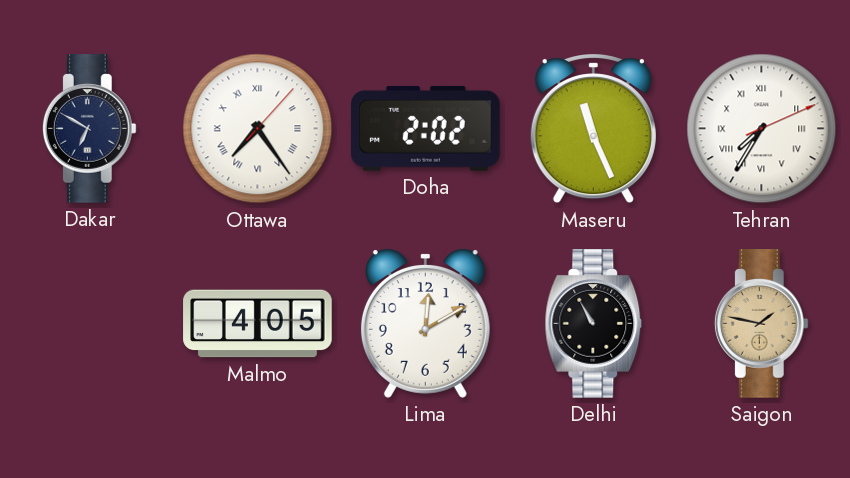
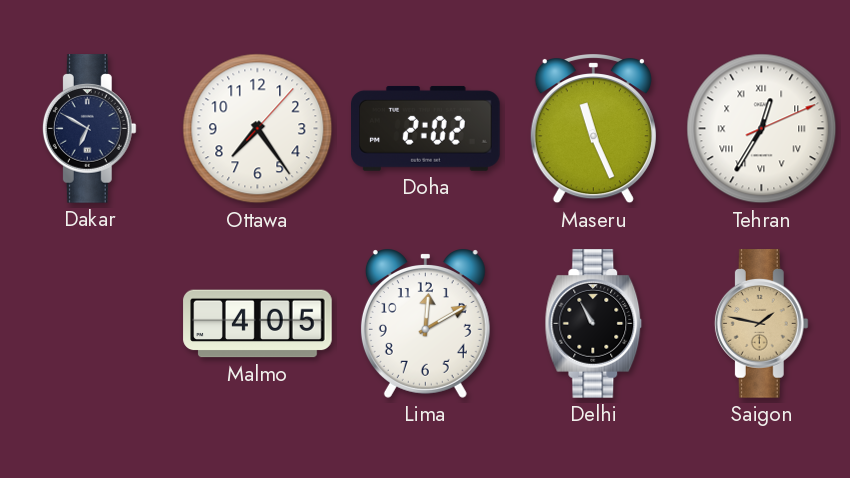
Ottawa numerals: Roman -> Arabic
Tehran: 7:35 -> 12:35
